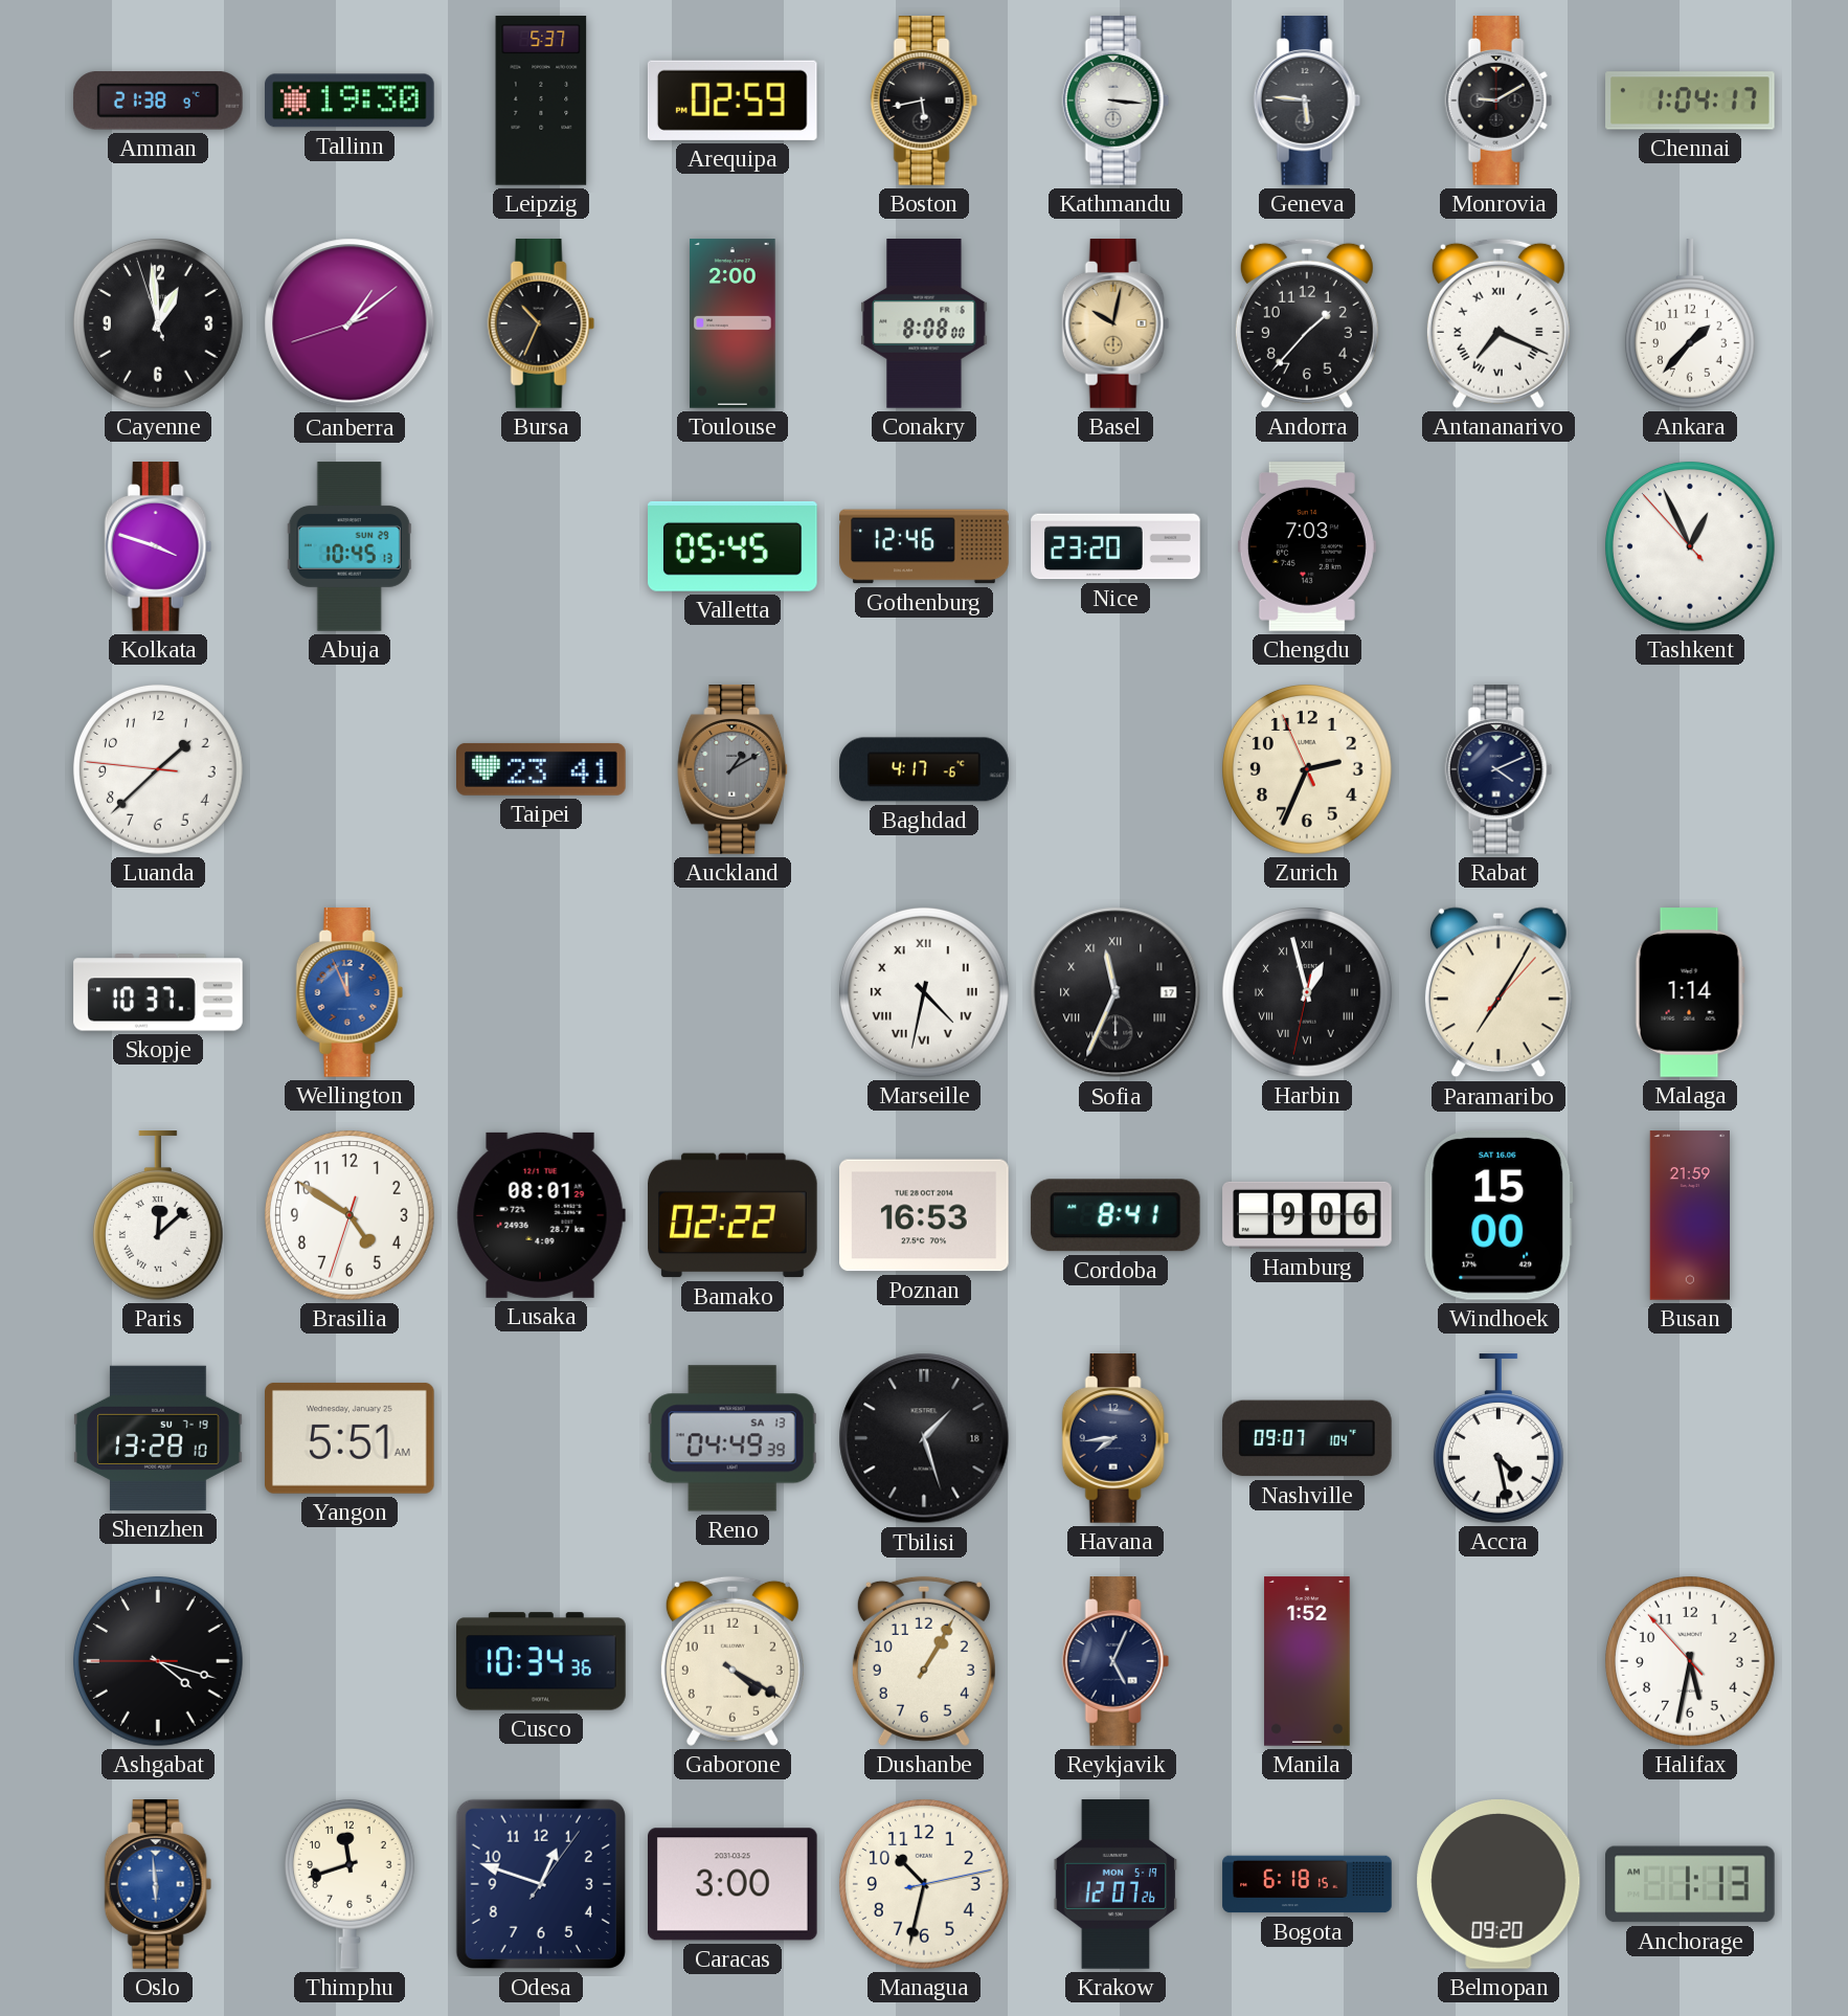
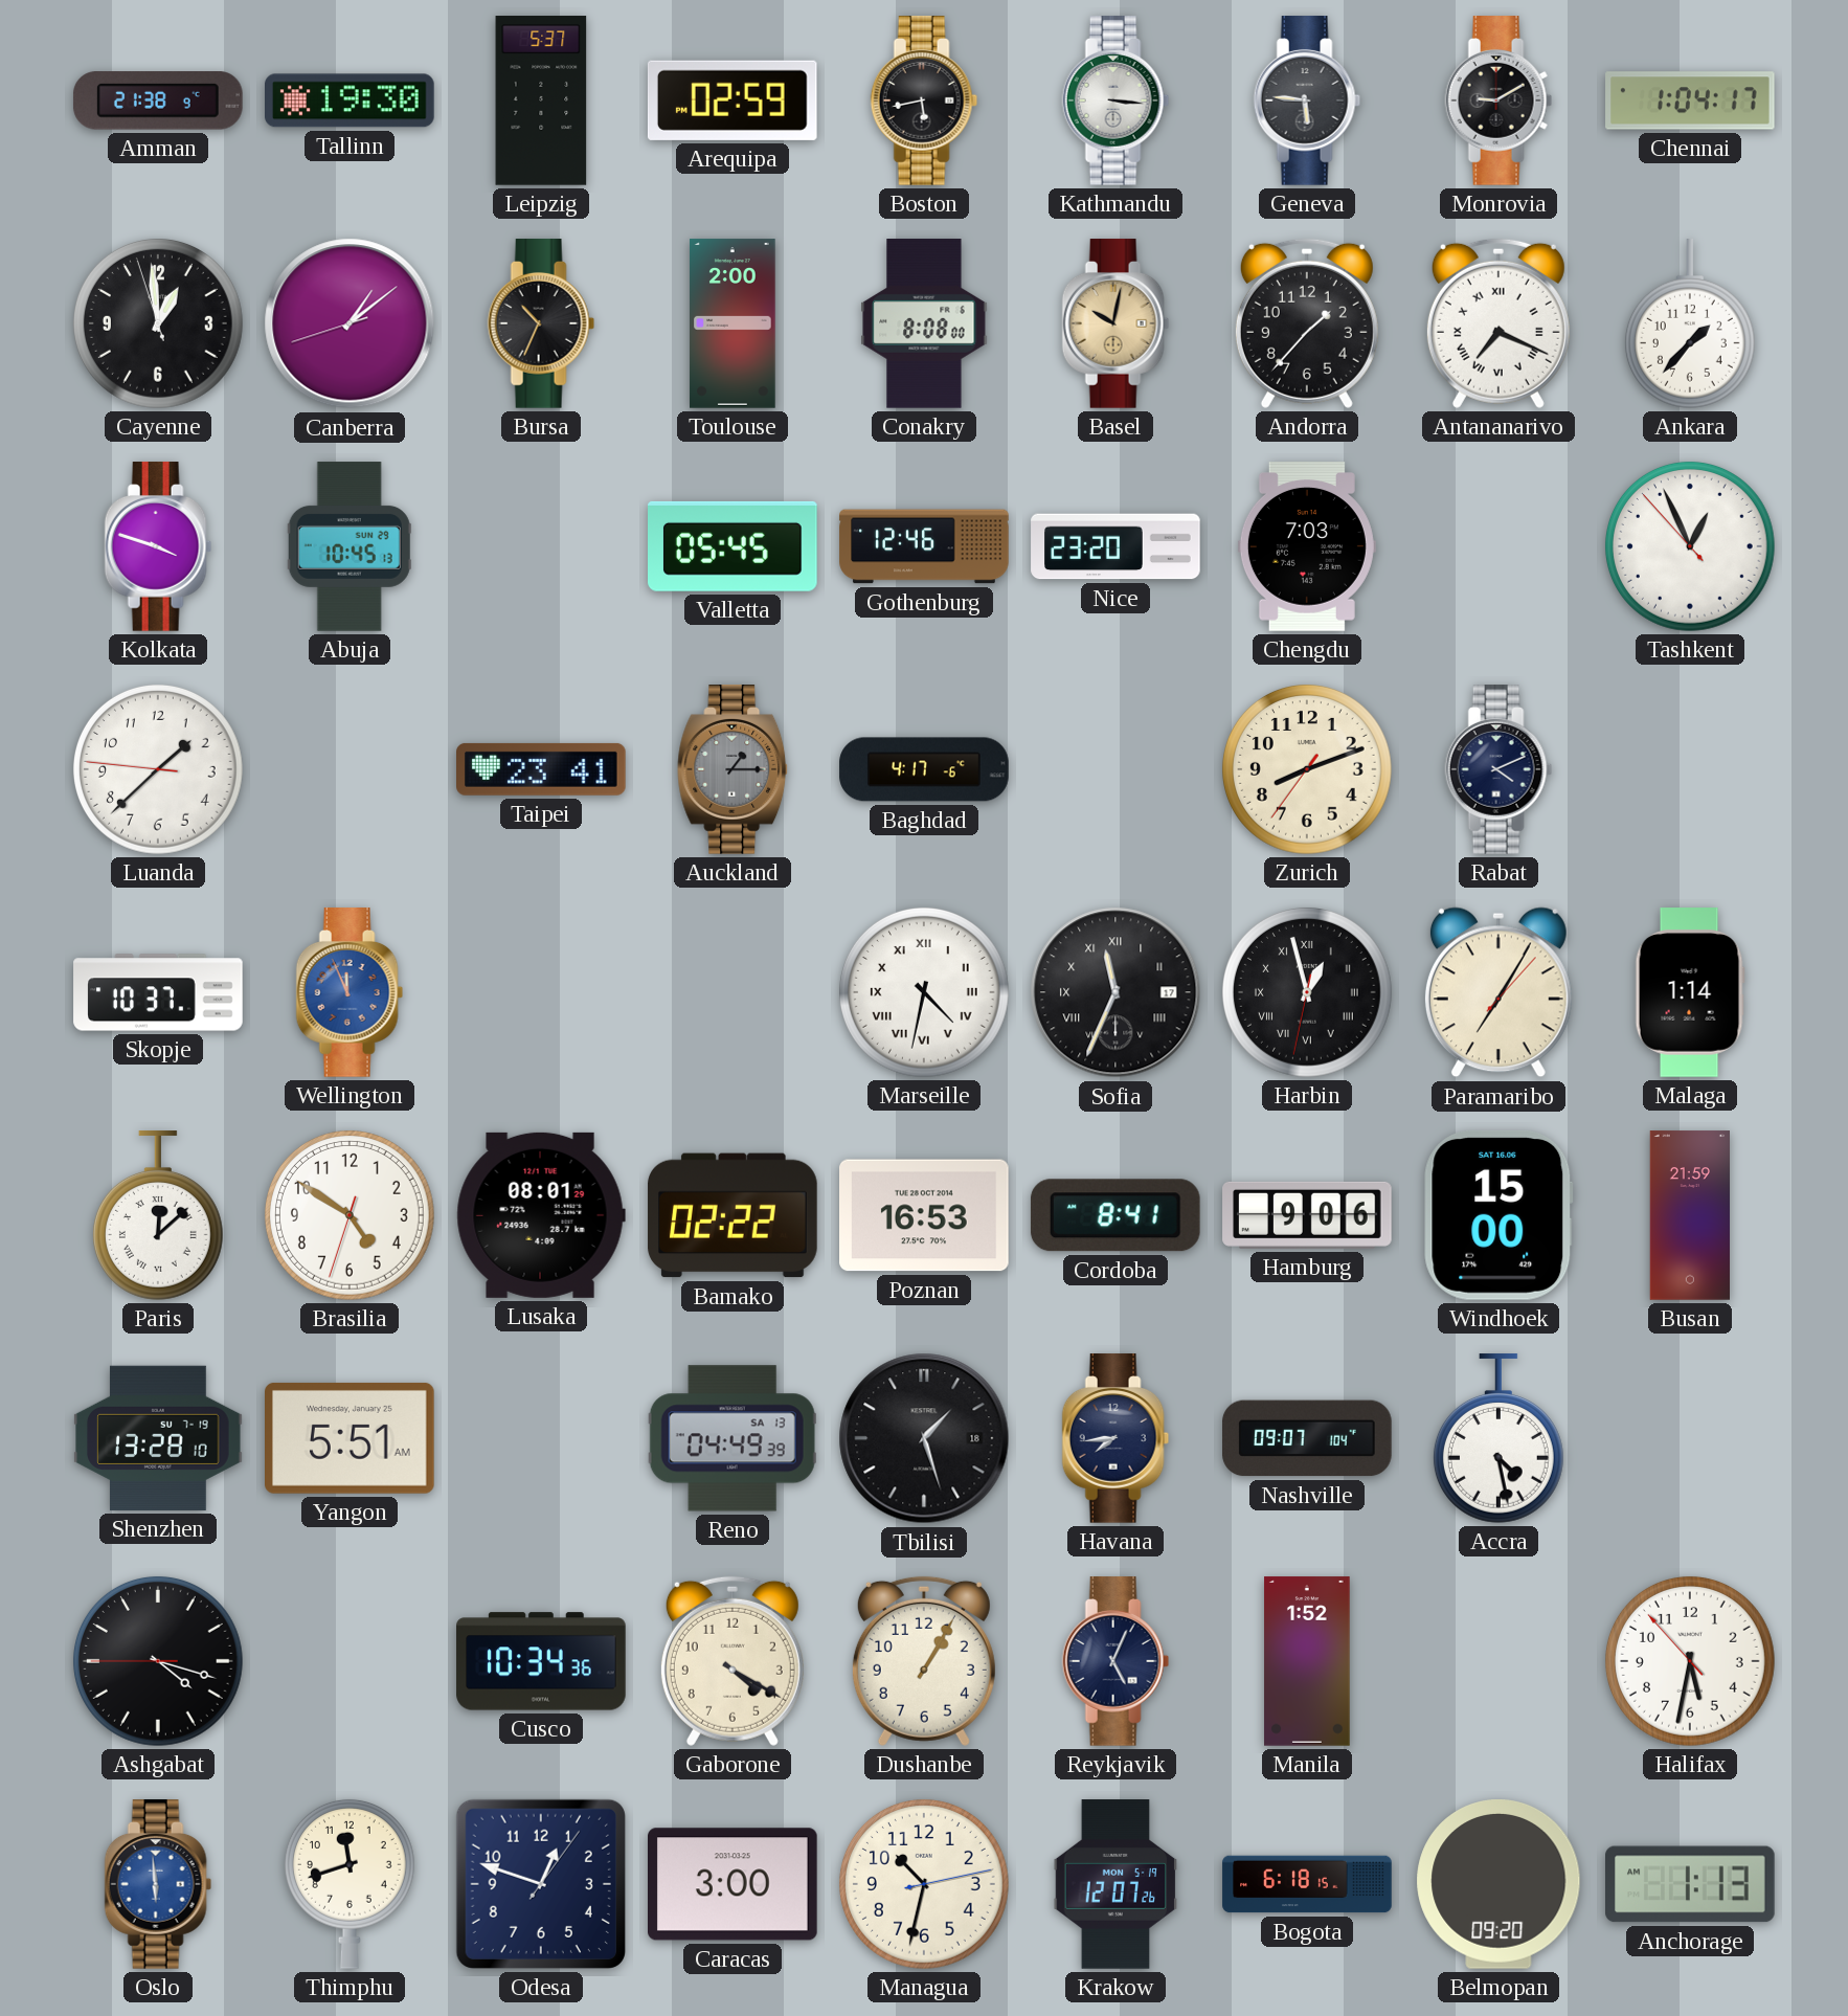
Auckland: 1:10 -> 1:15
Zurich: 2:33 -> 8:11
